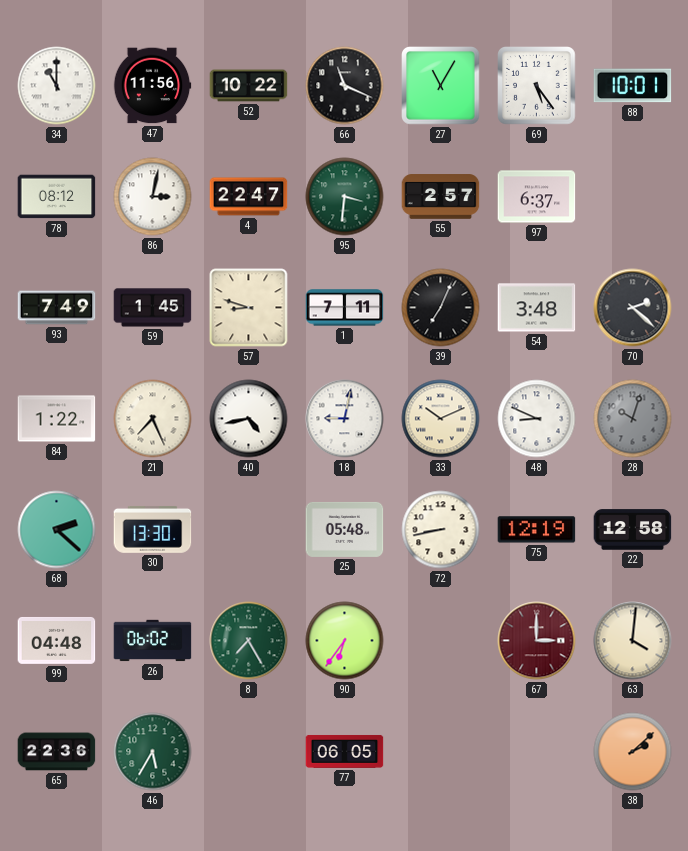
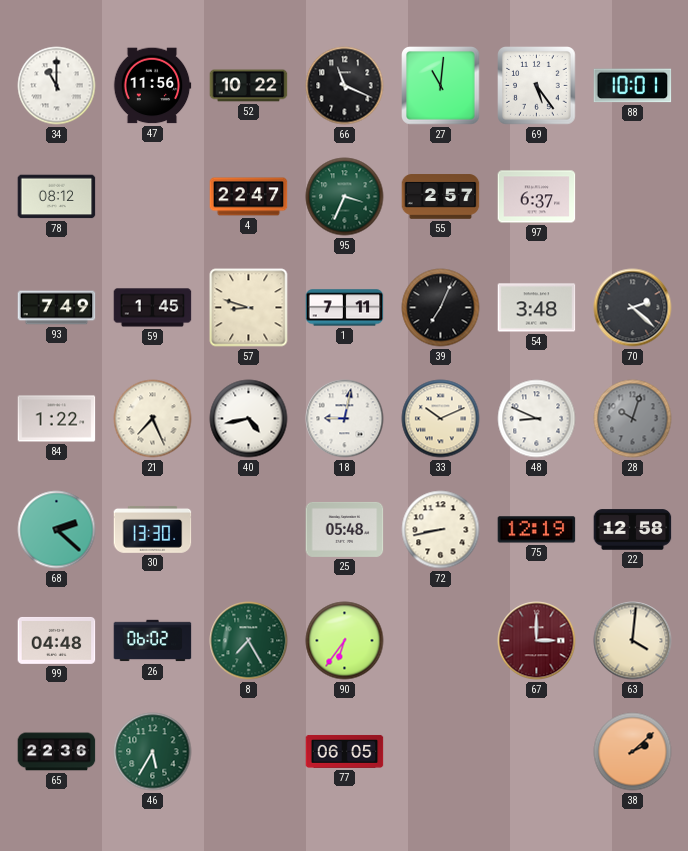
27: 11:05 -> 11:01
86: 3:02 -> none
95: 3:31 -> 3:34
